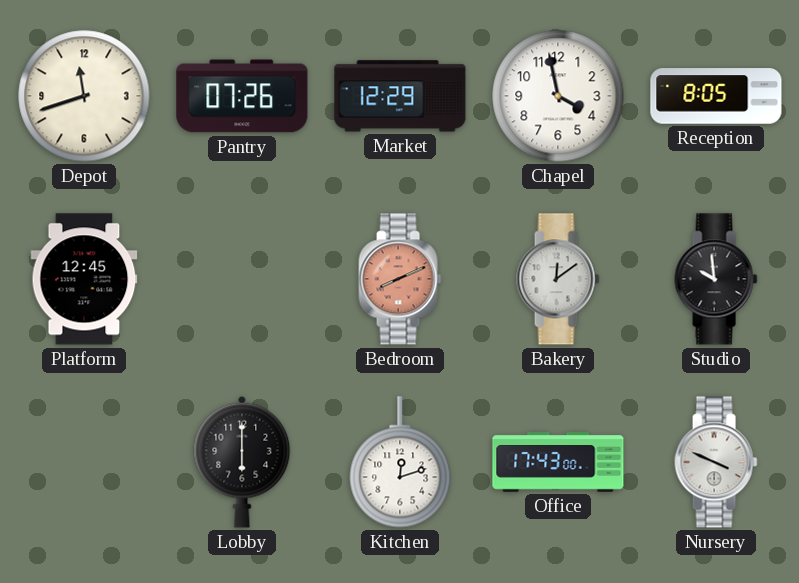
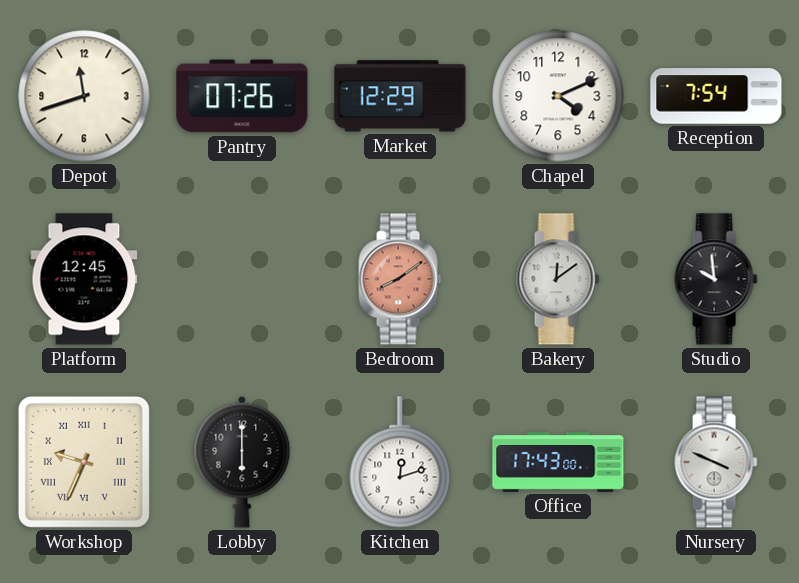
Chapel: 3:58 -> 4:11
Reception: 8:05 -> 7:54
Bedroom: 8:11 -> 8:09
Workshop: none -> 9:34
